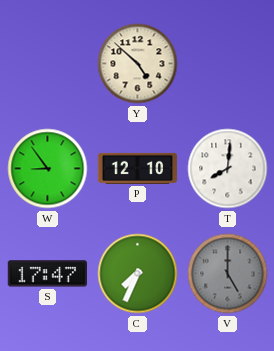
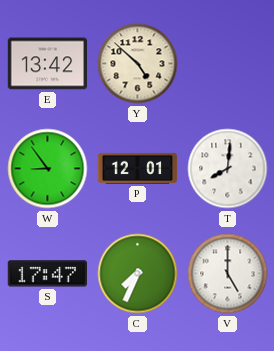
E: none -> 13:42
P: 12:10 -> 12:01
V dial: grey -> white
